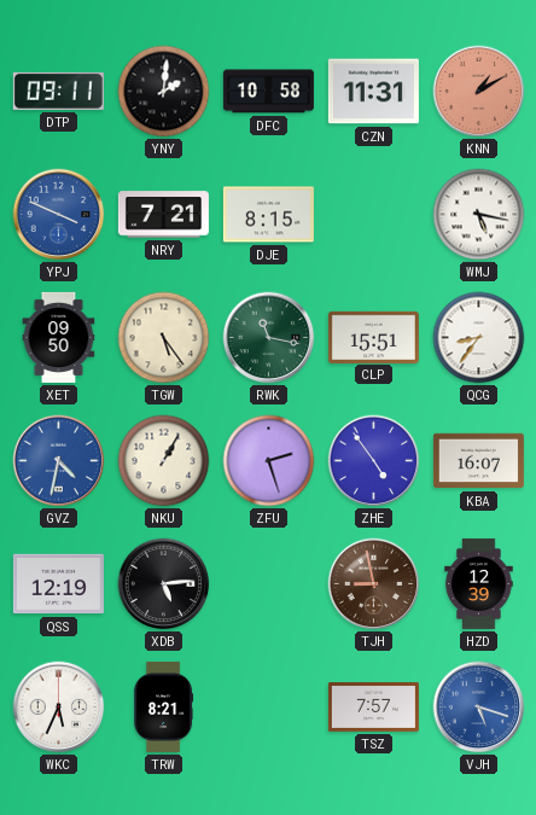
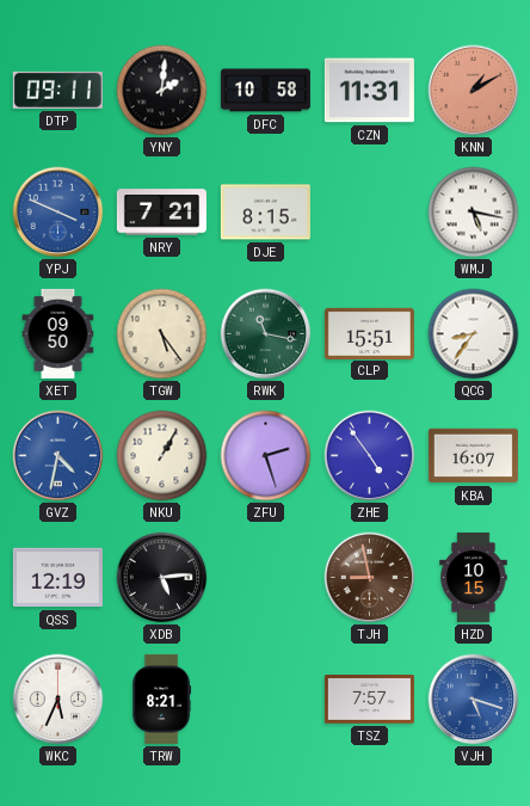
HZD: 12:39 -> 10:15
